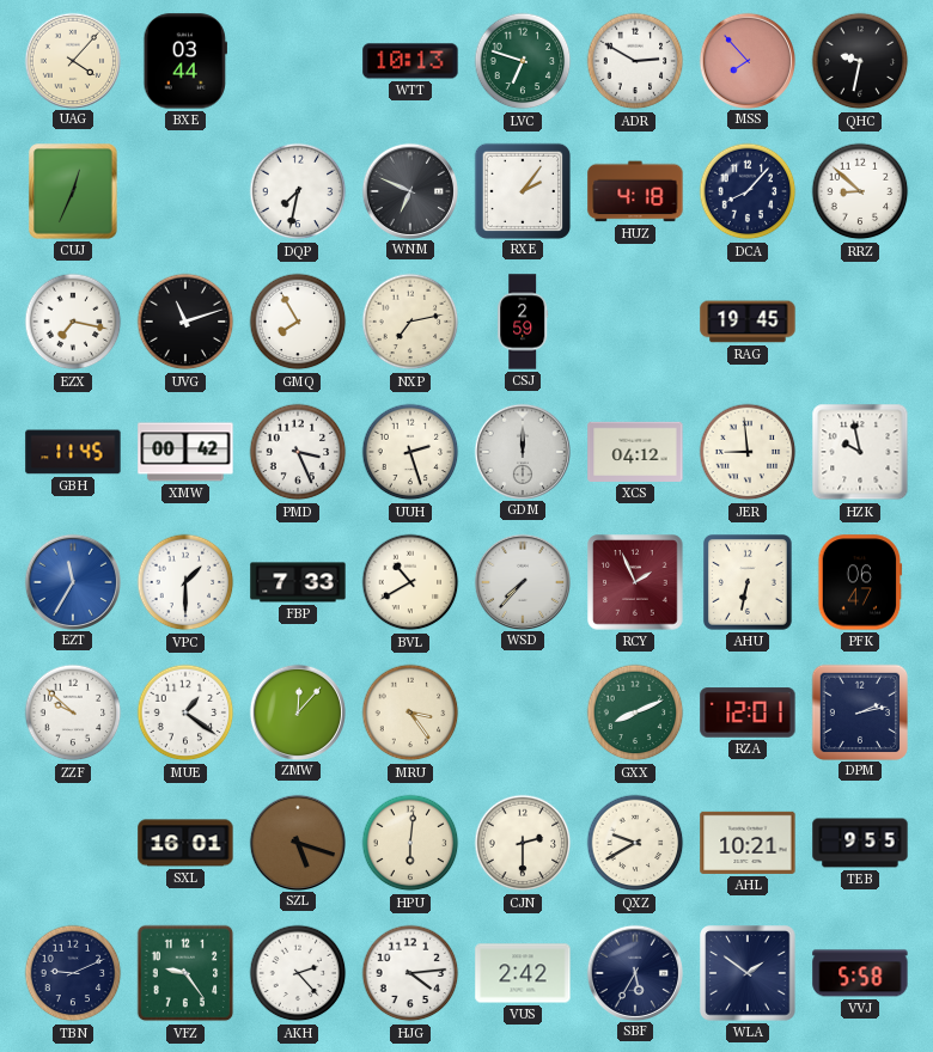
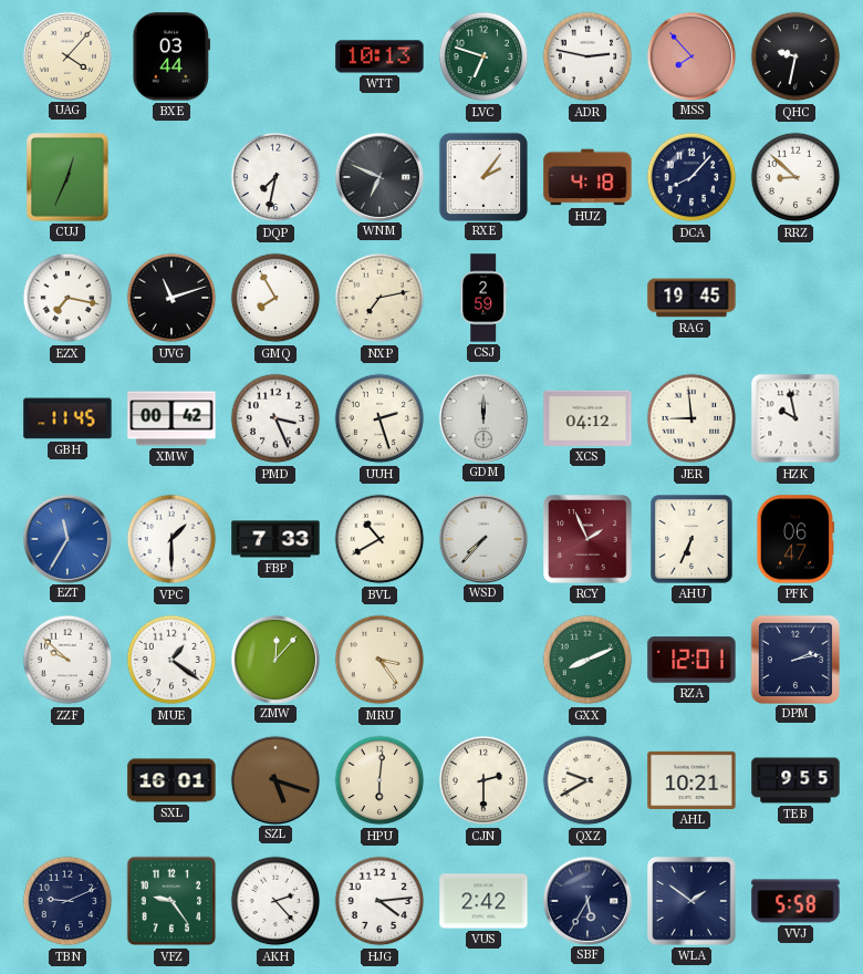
ADR: 2:50 -> 2:47
AHU: 6:32 -> 6:34
